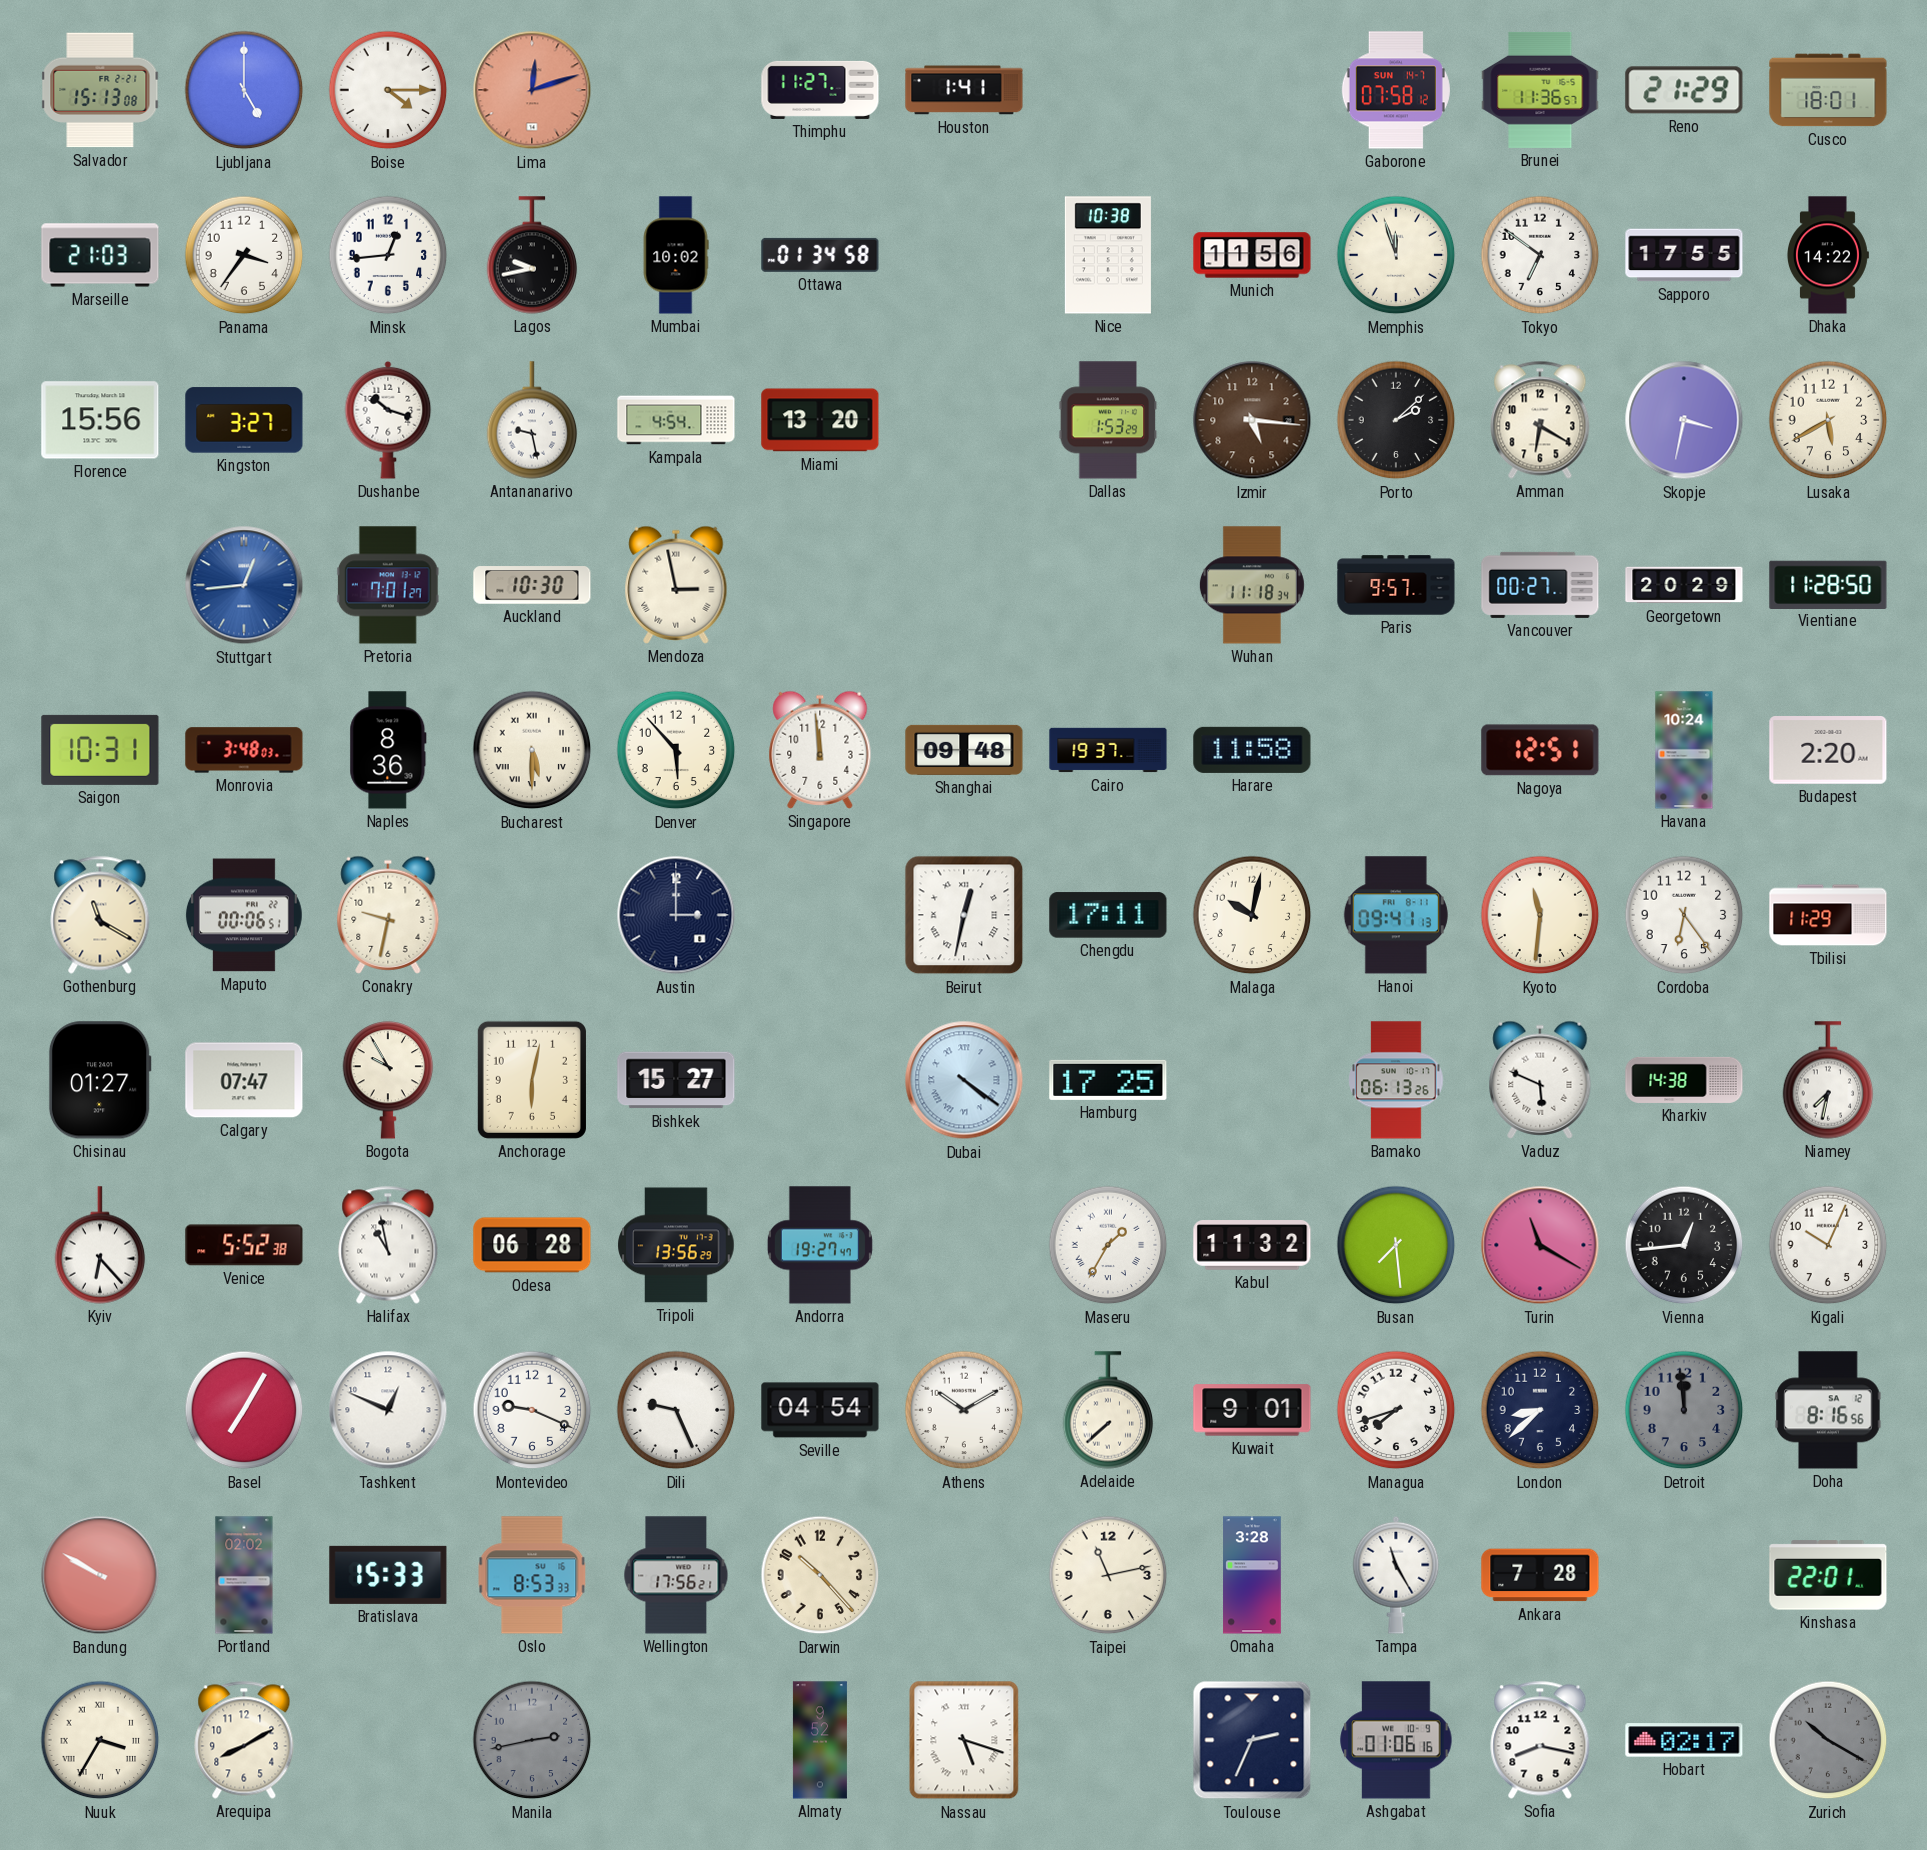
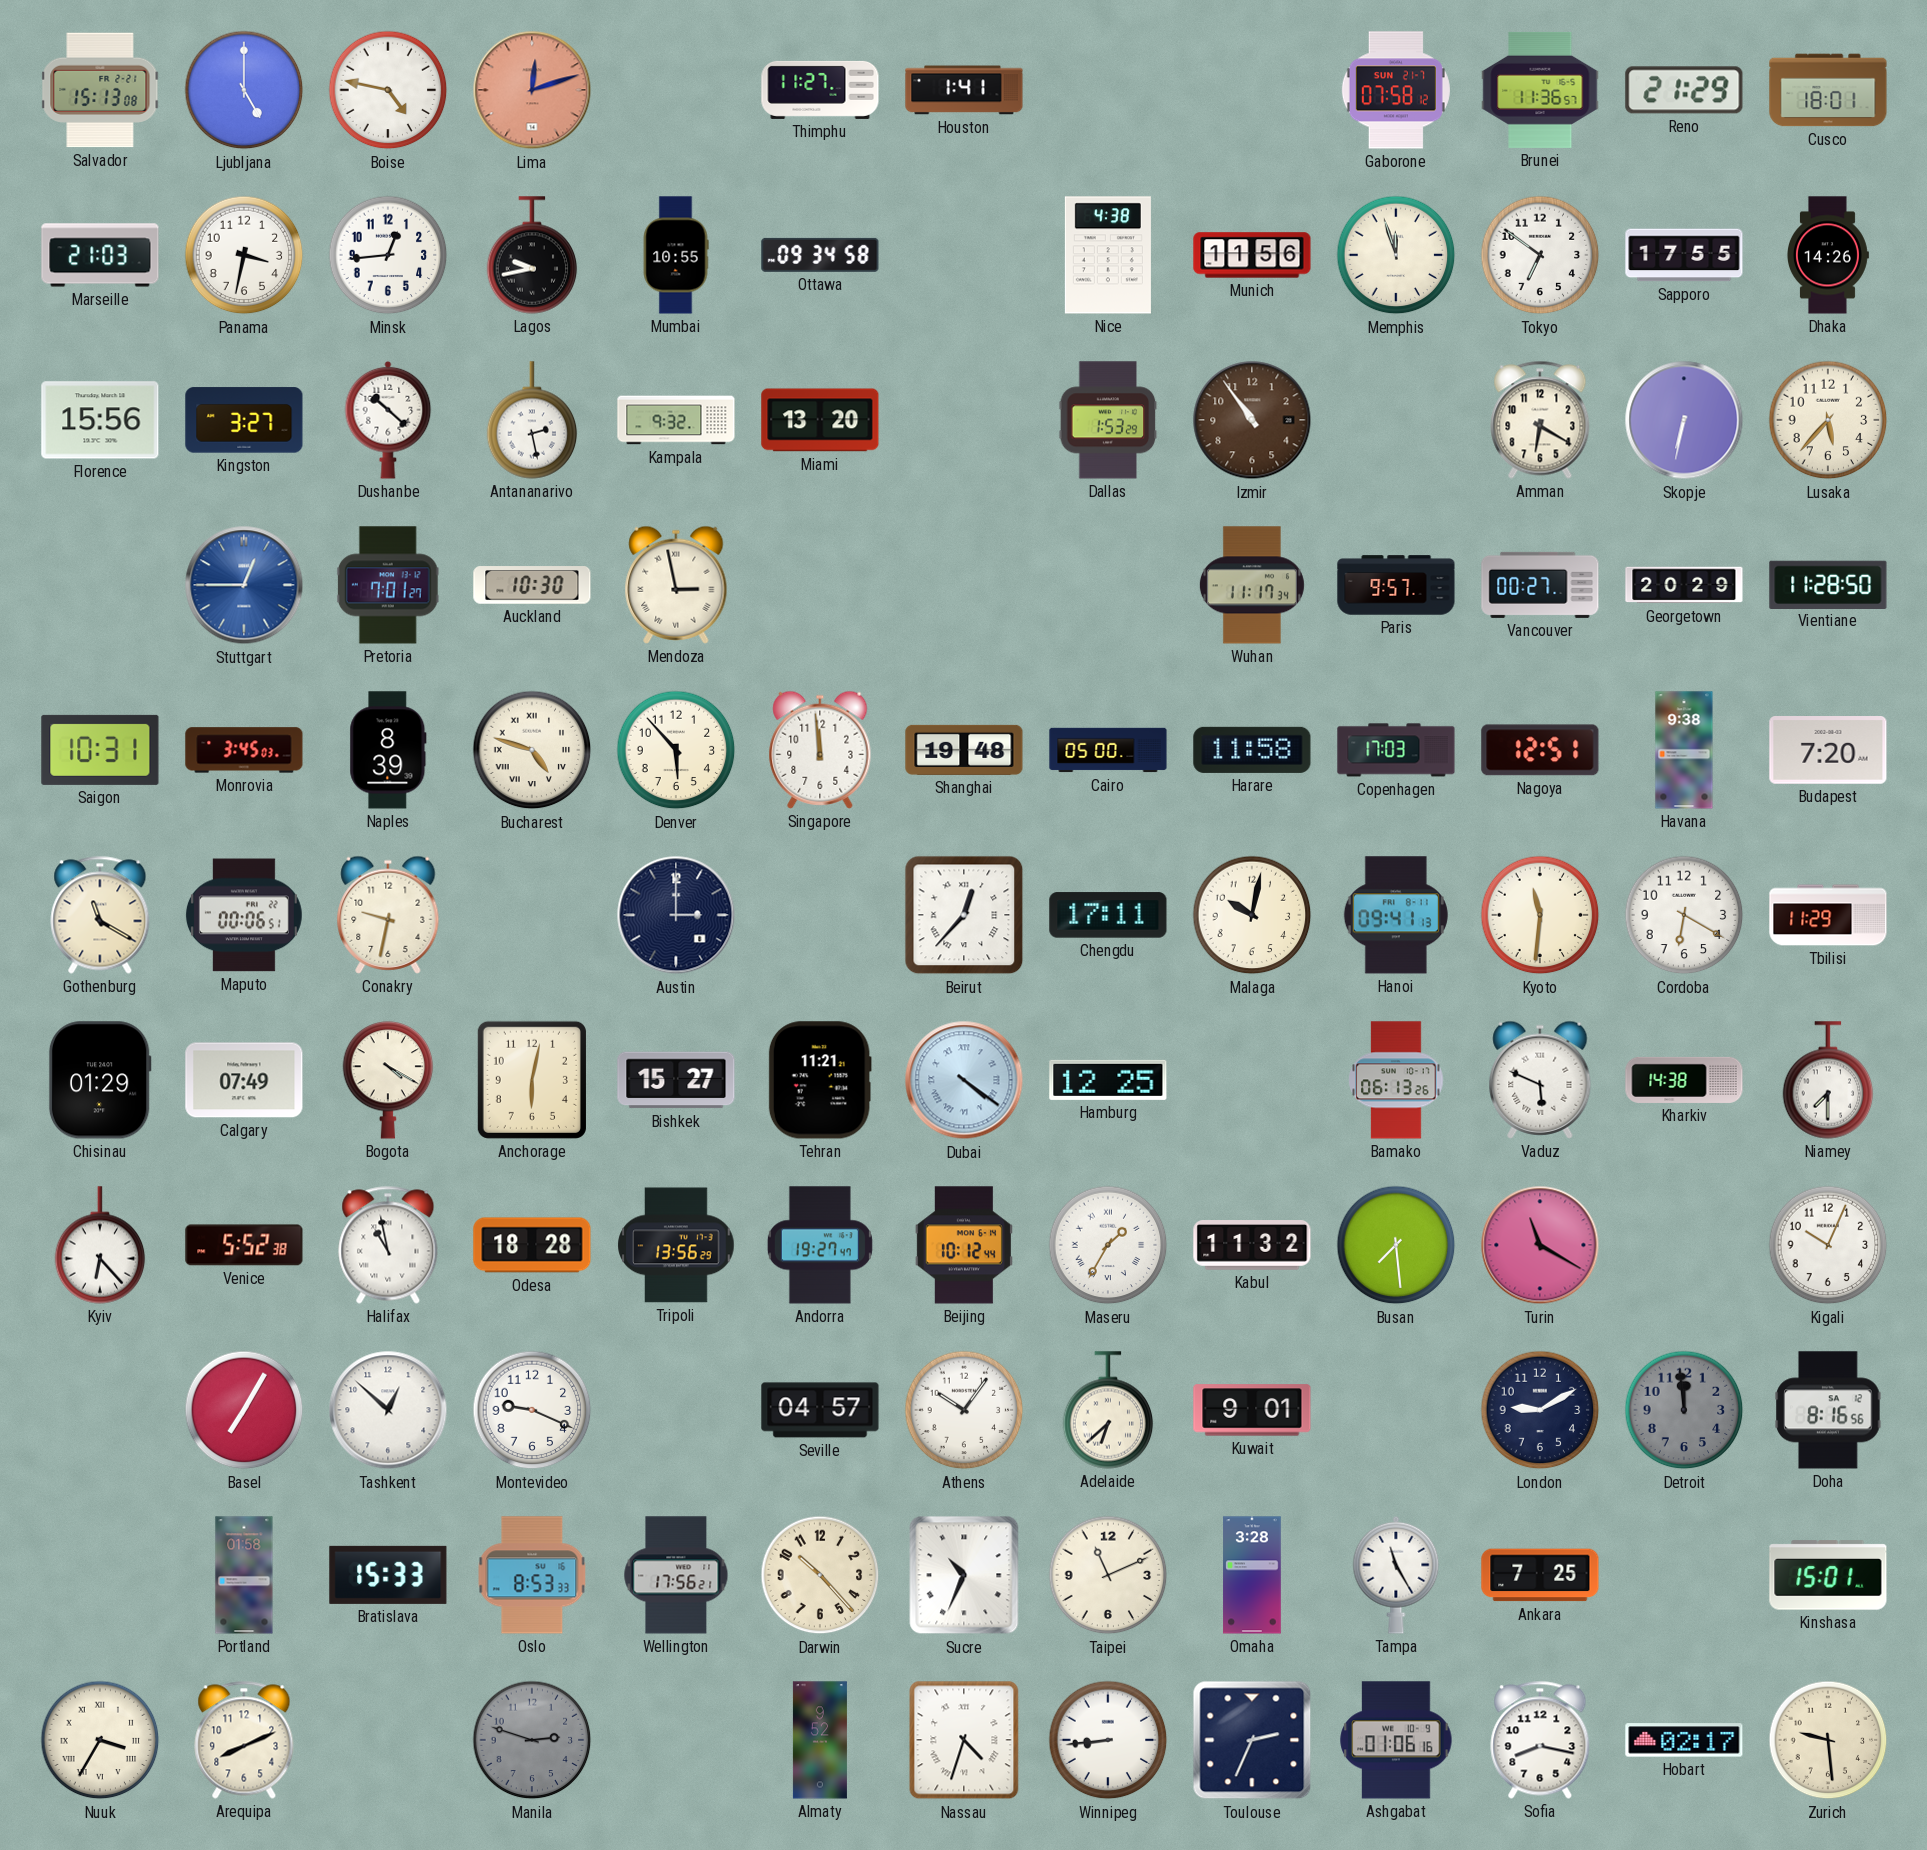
Boise: 4:15 -> 4:47
Gaborone date: SUN 14-7 -> SUN 21-7
Panama: 3:36 -> 3:32
Mumbai: 10:02 -> 10:55
Ottawa: 01:34 -> 09:34
Nice: 10:38 -> 4:38
Dhaka: 14:22 -> 14:26
Dushanbe: 10:18 -> 10:22
Antananarivo: 9:28 -> 2:28
Kampala: 4:54 -> 9:32
Izmir: 5:16 -> 10:54
Porto: 2:08 -> none
Skopje: 3:32 -> 6:32
Lusaka: 5:40 -> 5:37
Stuttgart: 12:44 -> 12:45
Wuhan: 11:18 -> 11:17
Monrovia: 3:48 -> 3:45
Naples: 8:36 -> 8:39
Bucharest: 5:30 -> 4:48
Shanghai: 09:48 -> 19:48
Cairo: 19:37 -> 05:00
Copenhagen: none -> 17:03
Havana: 10:24 -> 9:38
Budapest: 2:20 -> 7:20
Beirut: 12:32 -> 12:37
Cordoba: 6:24 -> 6:20
Chisinau: 01:27 -> 01:29
Calgary: 07:47 -> 07:49
Bogota: 9:55 -> 4:20
Tehran: none -> 11:21
Hamburg: 17:25 -> 12:25
Niamey: 7:32 -> 7:30
Odesa: 06:28 -> 18:28
Beijing: none -> 10:12
Vienna: 12:44 -> none
Tashkent: 12:49 -> 12:52
Dili: 9:26 -> none
Seville: 04:54 -> 04:57
Athens: 10:10 -> 10:06
Adelaide: 7:38 -> 6:38
Managua: 7:42 -> none
London: 8:38 -> 9:10
Bandung: 9:50 -> none
Portland: 02:02 -> 01:58
Sucre: none -> 10:34
Taipei: 11:13 -> 11:11
Ankara: 7:28 -> 7:25
Kinshasa: 22:01 -> 15:01
Arequipa: 8:10 -> 8:11
Manila: 2:43 -> 2:48
Nassau: 5:18 -> 4:33
Winnipeg: none -> 8:44
Zurich: 10:20 -> 9:29
Zurich dial: grey -> cream
